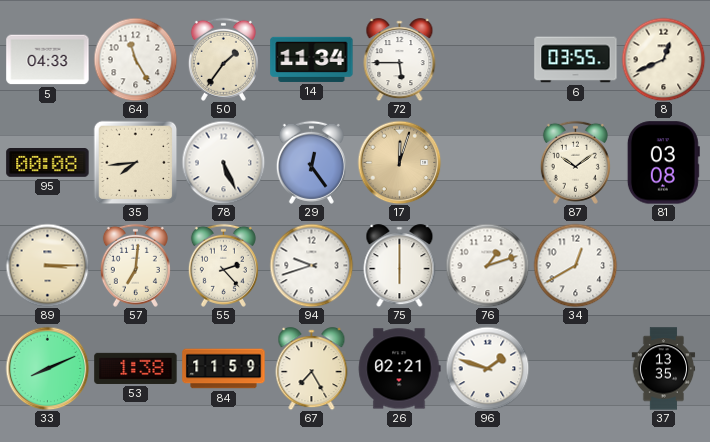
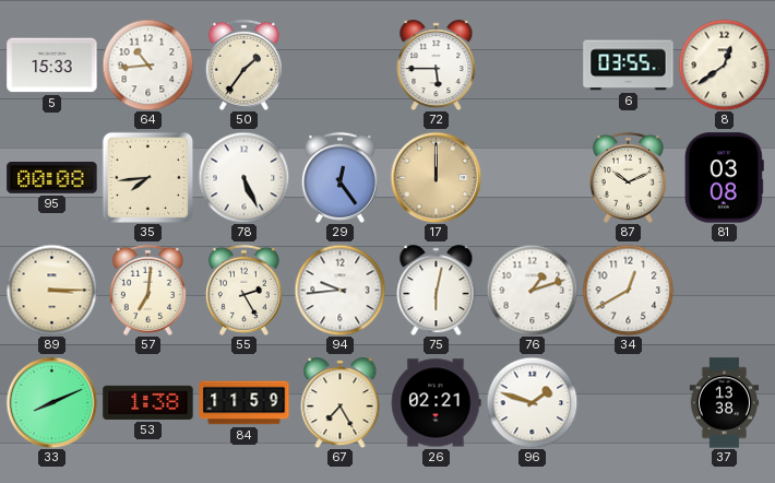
5: 04:33 -> 15:33
64: 11:25 -> 10:44
14: 11:34 -> none
8: 12:41 -> 12:39
17: 12:03 -> 12:00
87: 10:09 -> 10:11
55: 2:23 -> 2:25
94: 9:42 -> 9:44
75: 6:00 -> 6:02
37: 13:35 -> 13:38
